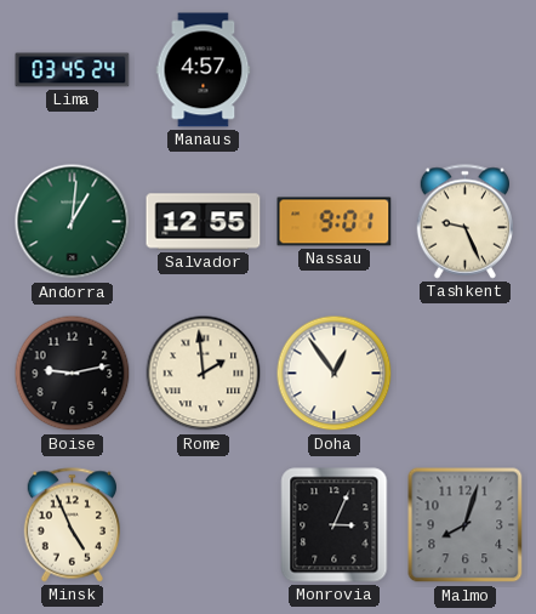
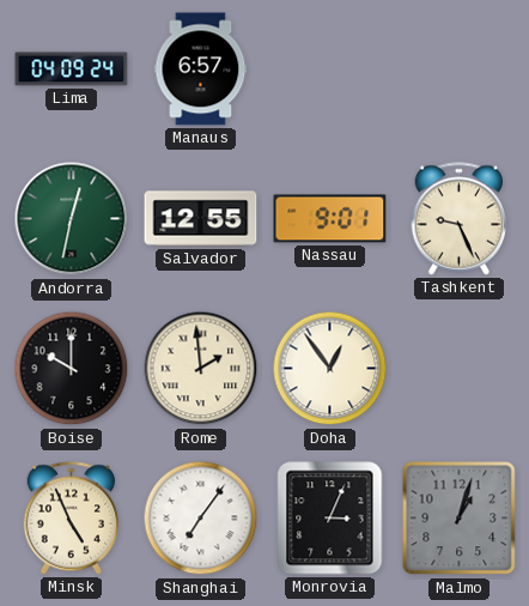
Lima: 03:45 -> 04:09
Manaus: 4:57 -> 6:57
Andorra: 1:01 -> 12:32
Boise: 9:13 -> 10:00
Shanghai: none -> 7:06
Malmo: 8:03 -> 1:03
